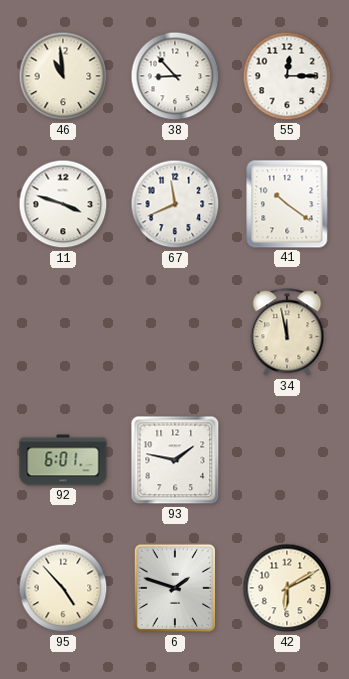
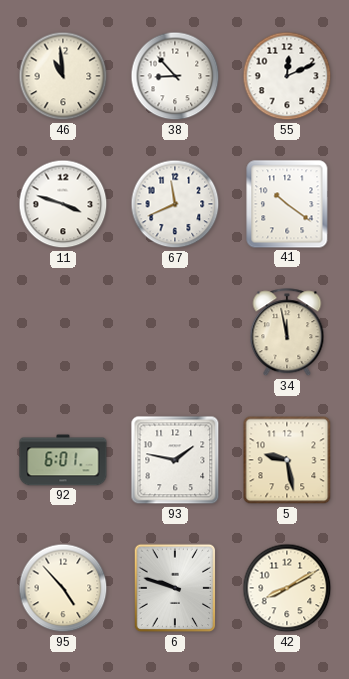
55: 12:15 -> 12:11
5: none -> 9:28
6: 1:48 -> 9:48
42: 6:10 -> 8:10
